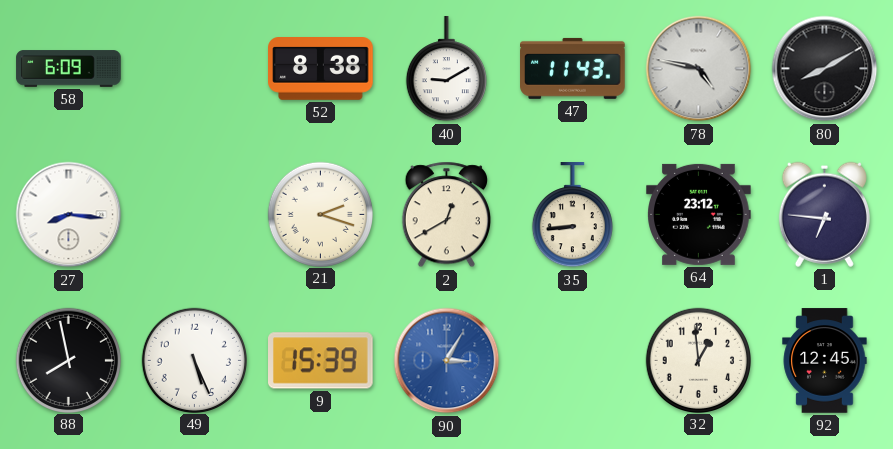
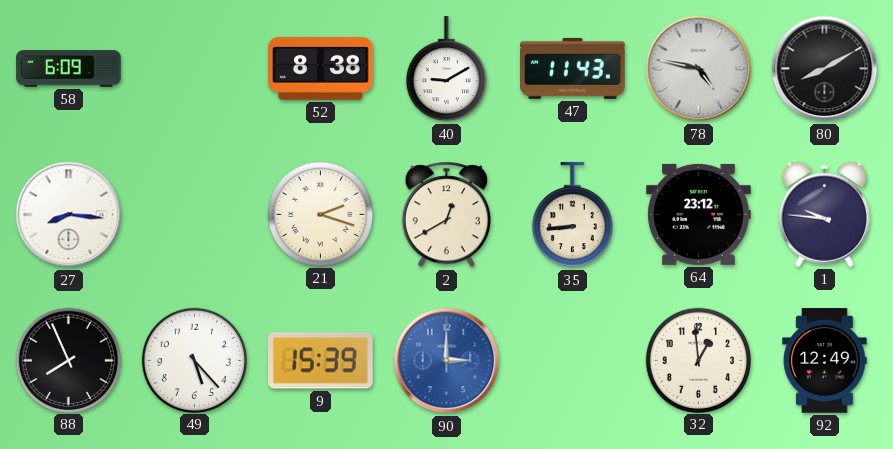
1: 6:46 -> 9:46
88: 7:58 -> 7:56
49: 5:26 -> 5:23
90: 3:05 -> 3:00
92: 12:45 -> 12:49
